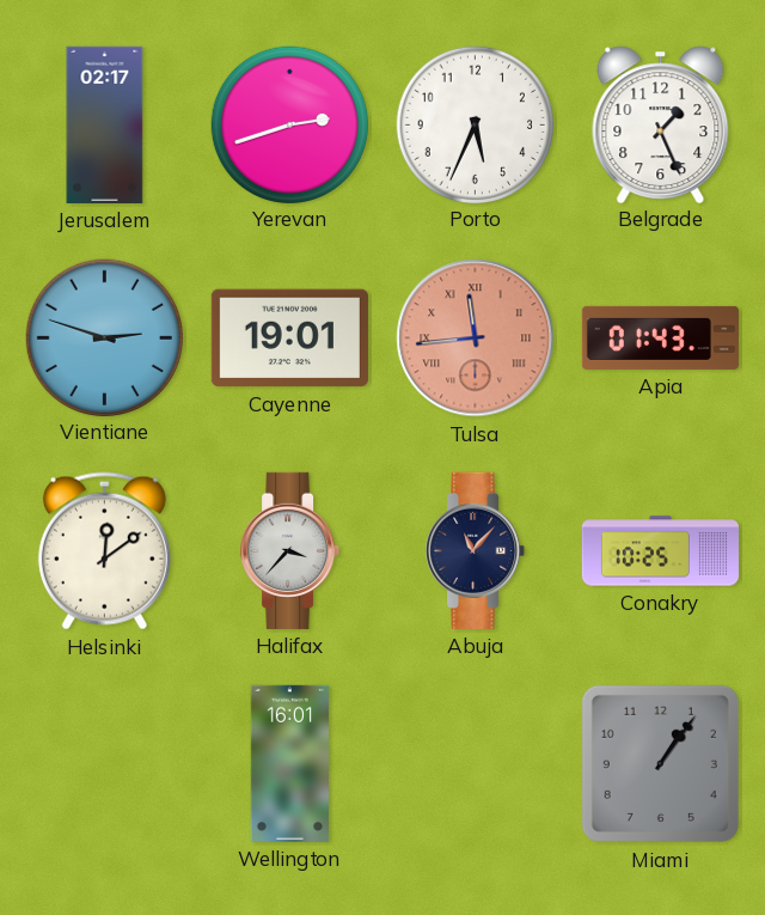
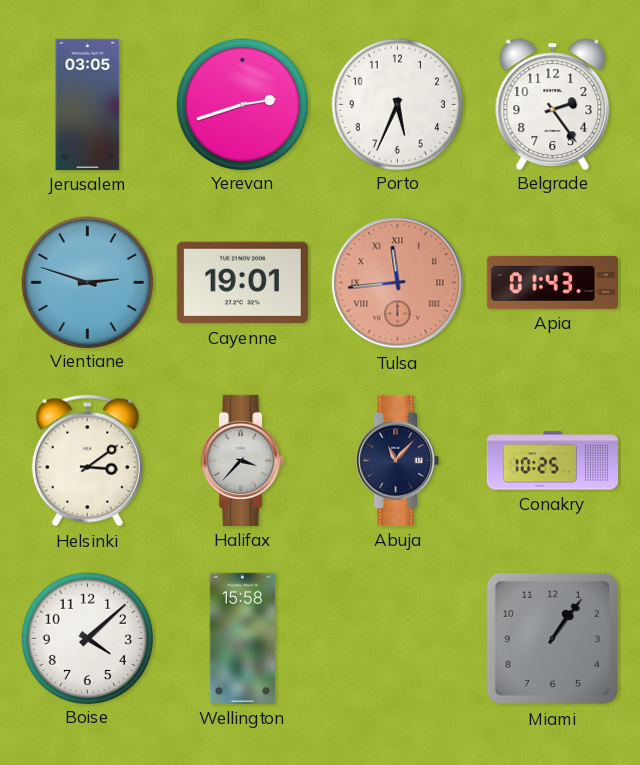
Jerusalem: 02:17 -> 03:05
Belgrade: 1:26 -> 2:24
Helsinki: 12:09 -> 3:09
Boise: none -> 4:08
Wellington: 16:01 -> 15:58
